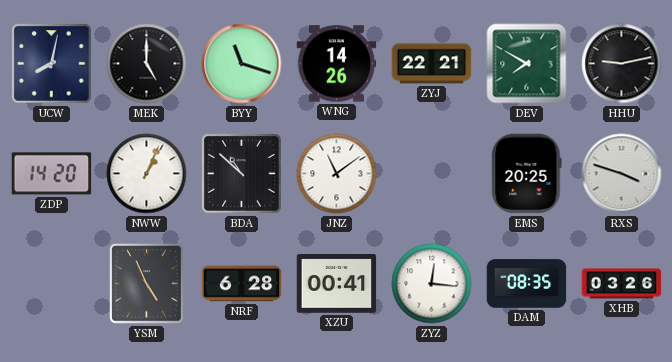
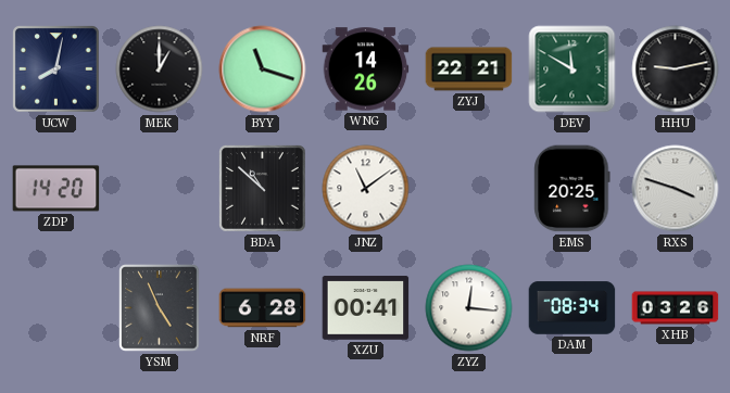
MEK: 5:00 -> 1:00
DEV: 7:50 -> 11:50
NWW: 1:04 -> none
DAM: 08:35 -> 08:34
